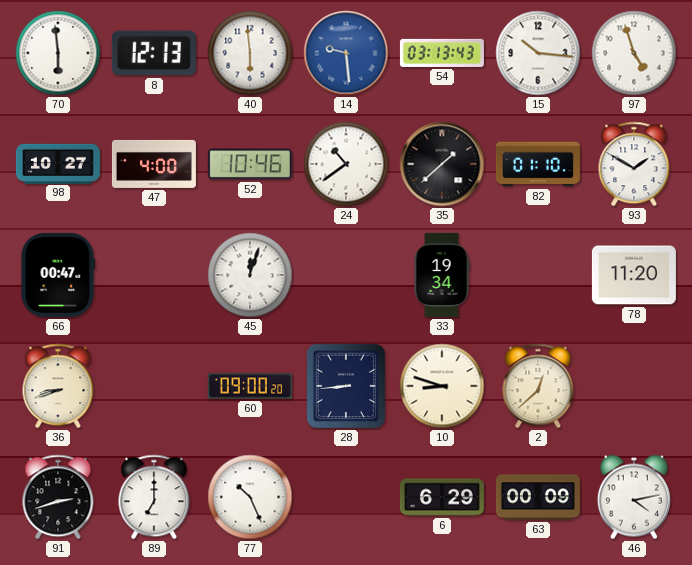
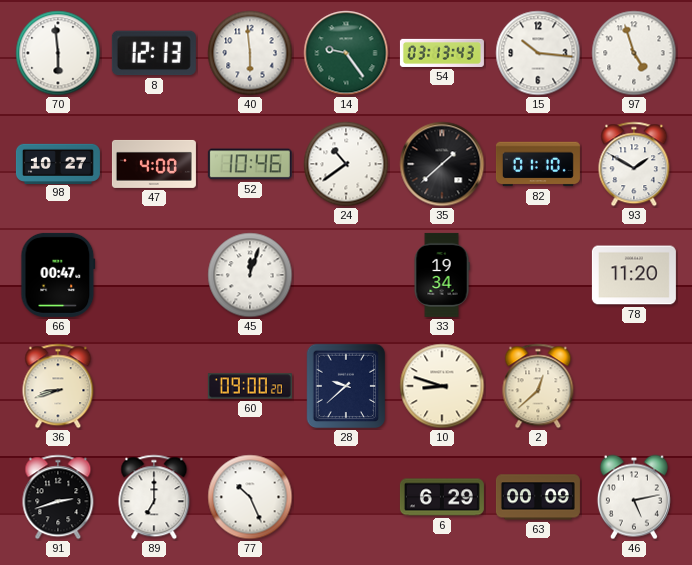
14: 9:29 -> 9:24
14 dial: blue -> green
28: 8:44 -> 9:38
46: 4:13 -> 5:13
